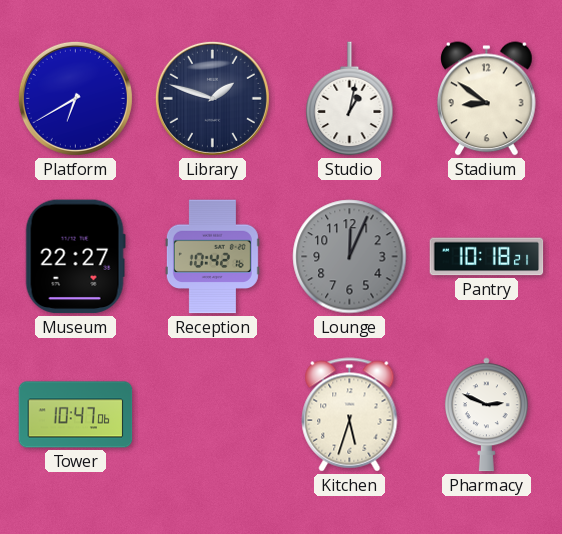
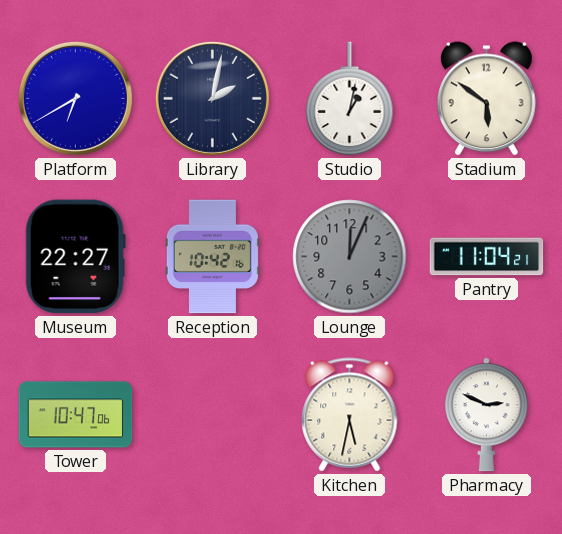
Library: 1:48 -> 2:02
Stadium: 8:51 -> 5:51
Pantry: 10:18 -> 11:04
Kitchen: 5:33 -> 5:32
